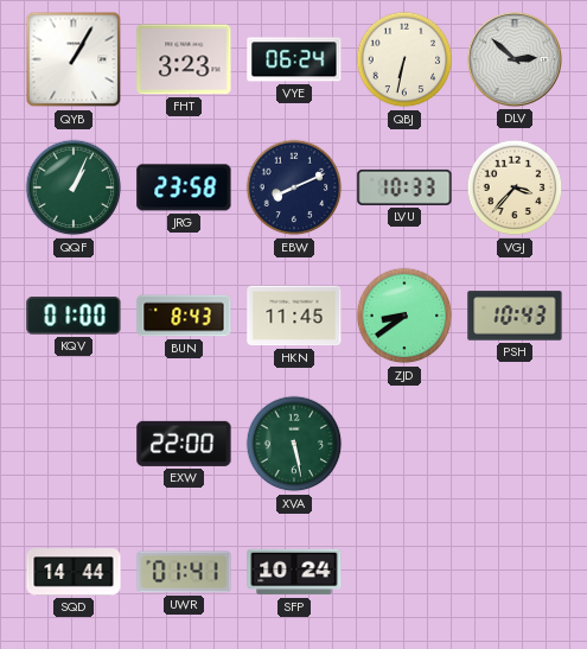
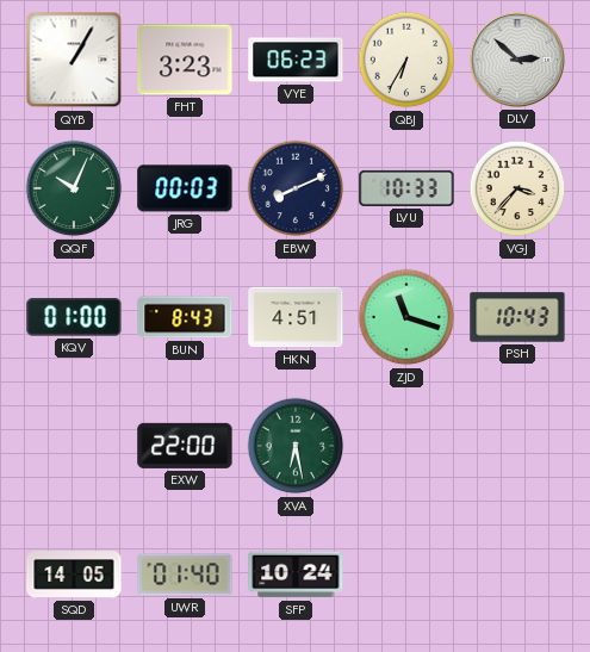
VYE: 06:24 -> 06:23
QBJ: 6:32 -> 6:35
QQF: 1:04 -> 10:04
JRG: 23:58 -> 00:03
HKN: 11:45 -> 4:51
ZJD: 8:39 -> 11:18
XVA: 5:28 -> 6:28
SQD: 14:44 -> 14:05
UWR: 01:41 -> 01:40
